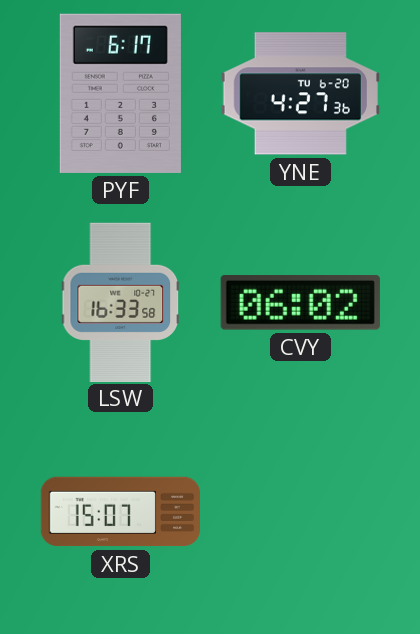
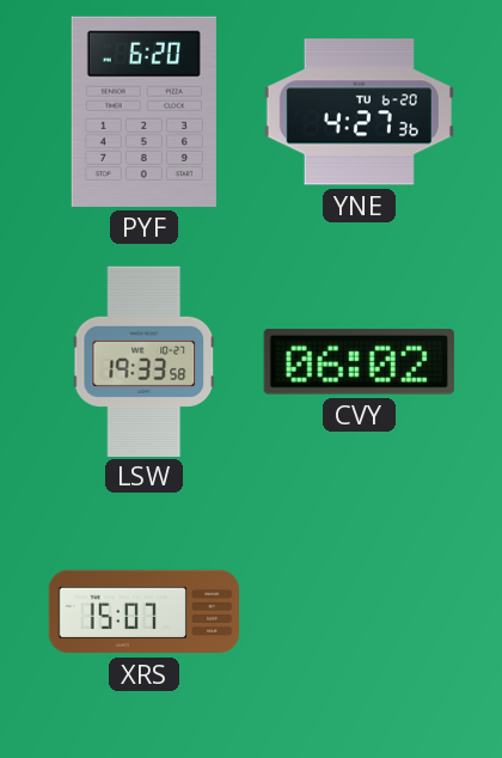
PYF: 6:17 -> 6:20
LSW: 16:33 -> 19:33
